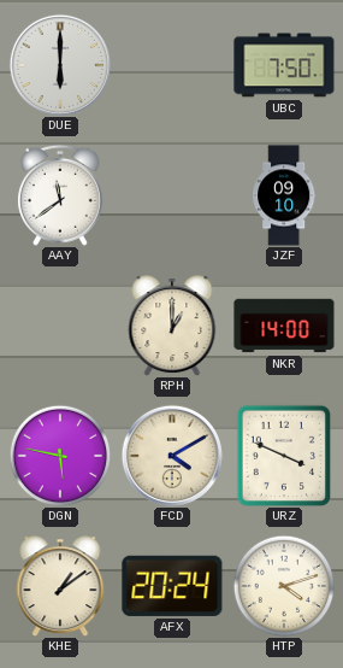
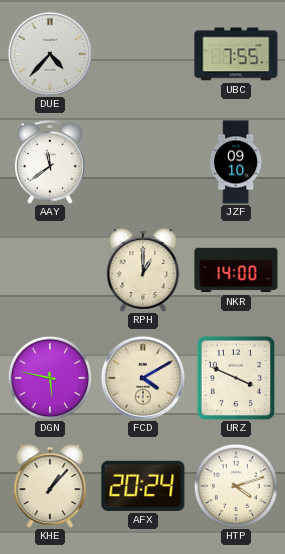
DUE: 6:00 -> 4:37
UBC: 7:50 -> 7:55
KHE: 1:09 -> 1:07
